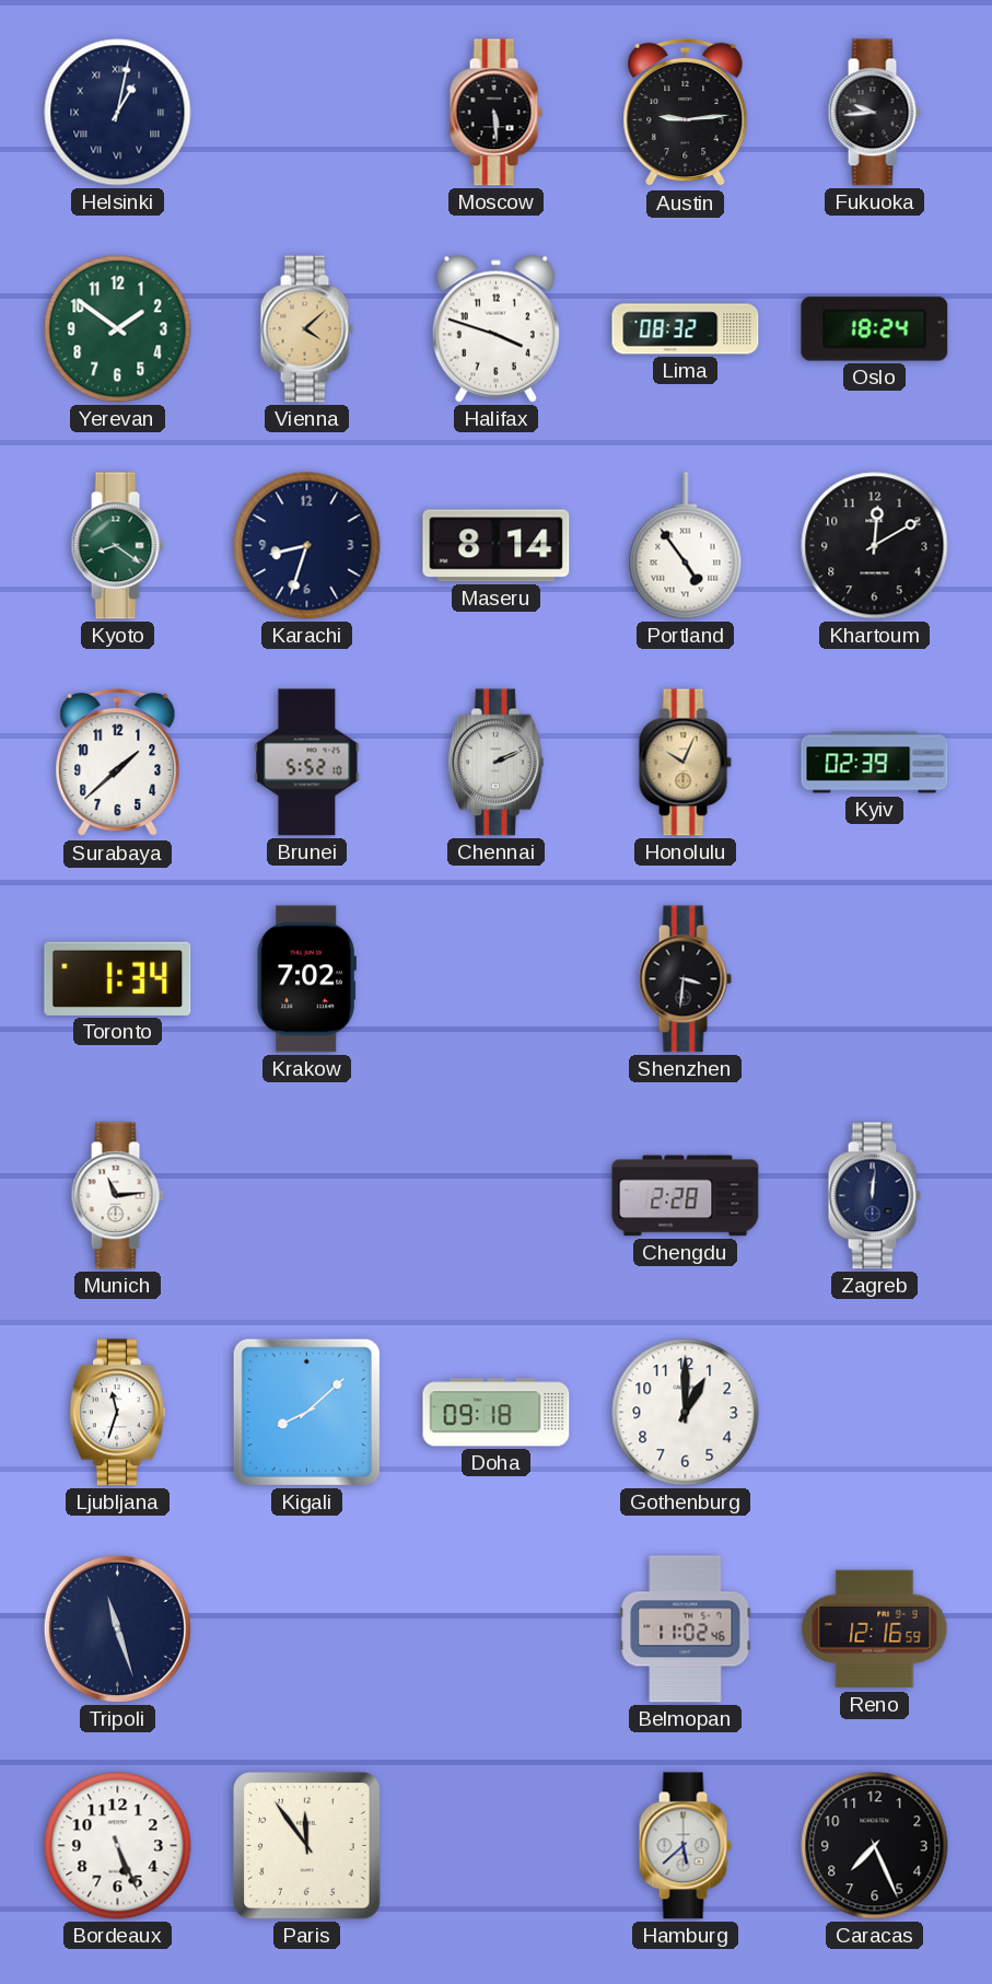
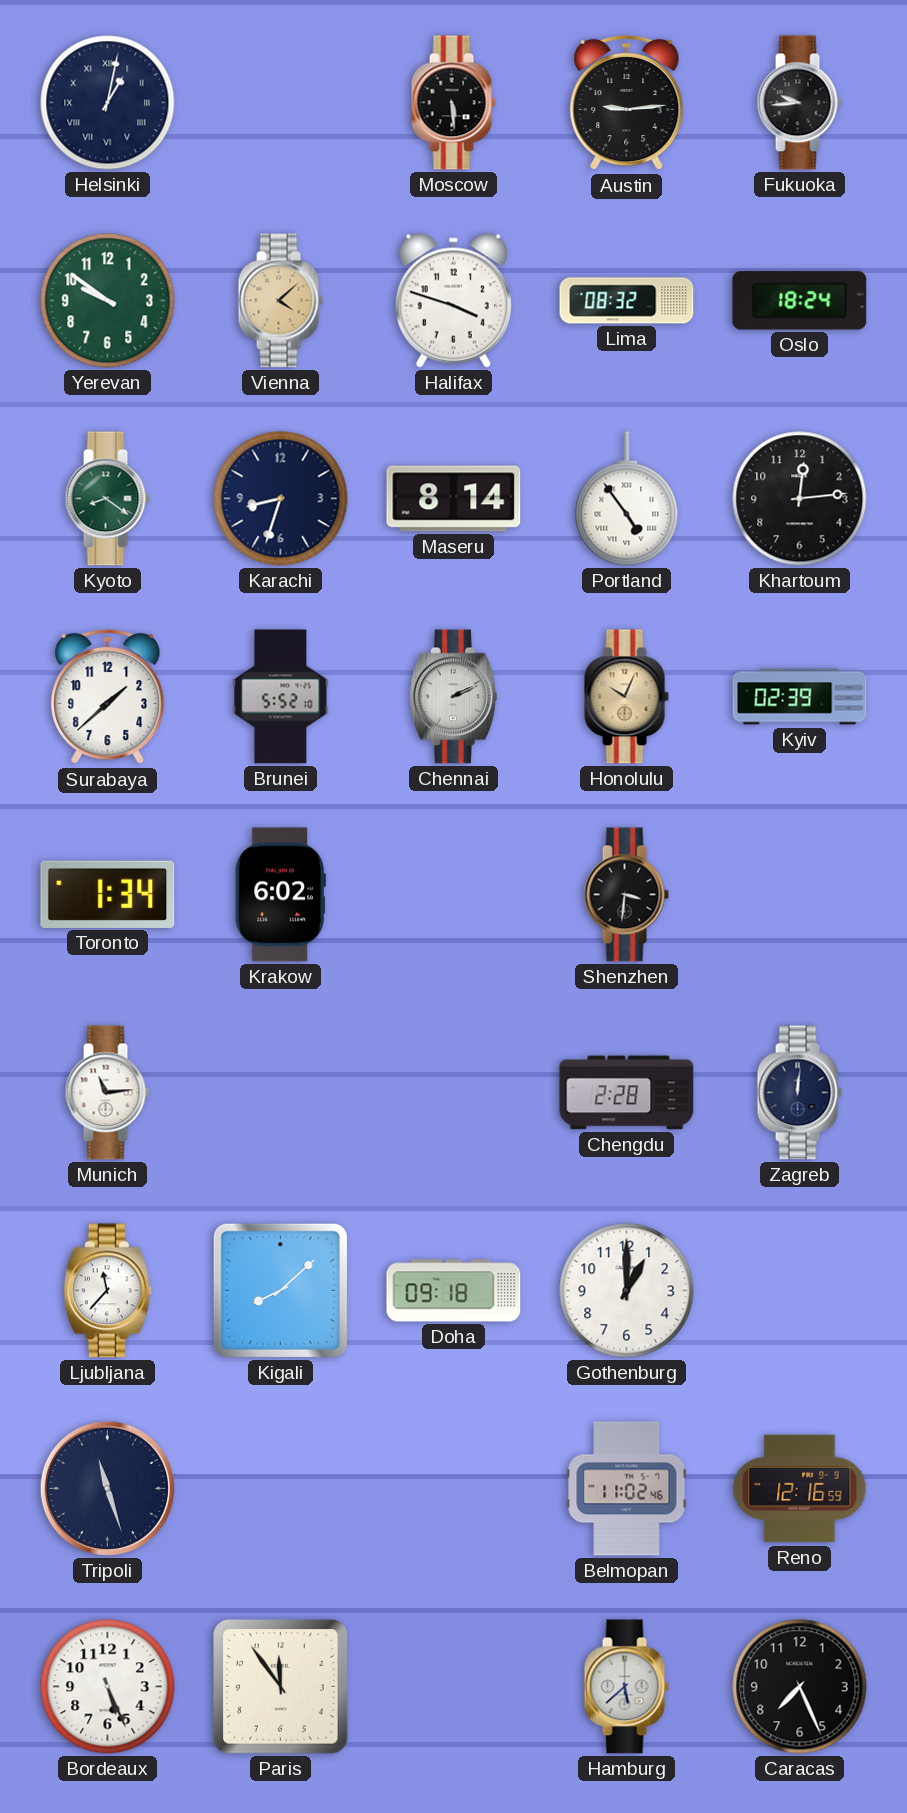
Yerevan: 1:51 -> 9:51
Khartoum: 12:10 -> 12:14
Krakow: 7:02 -> 6:02
Ljubljana: 11:33 -> 11:37
